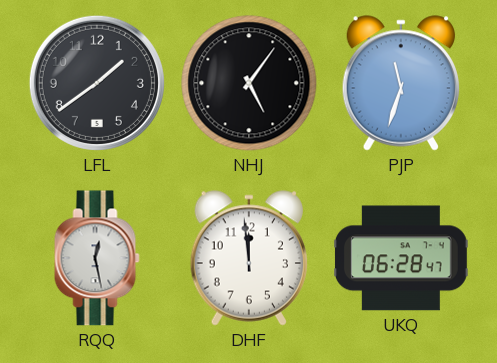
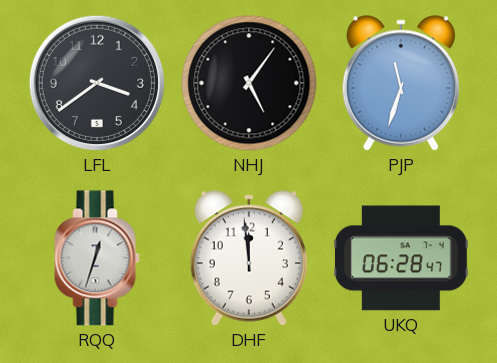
LFL: 1:39 -> 3:39
RQQ: 12:28 -> 12:33
